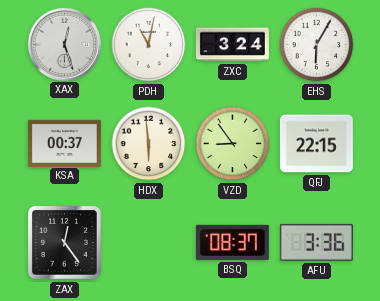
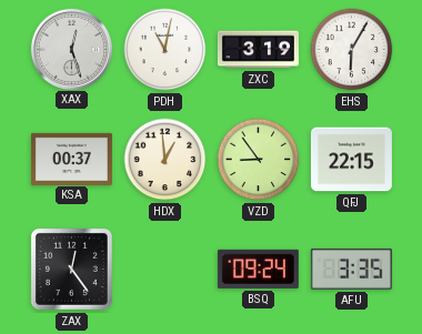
ZXC: 3:24 -> 3:19
HDX: 5:59 -> 12:59
BSQ: 08:37 -> 09:24
AFU: 3:36 -> 3:35
